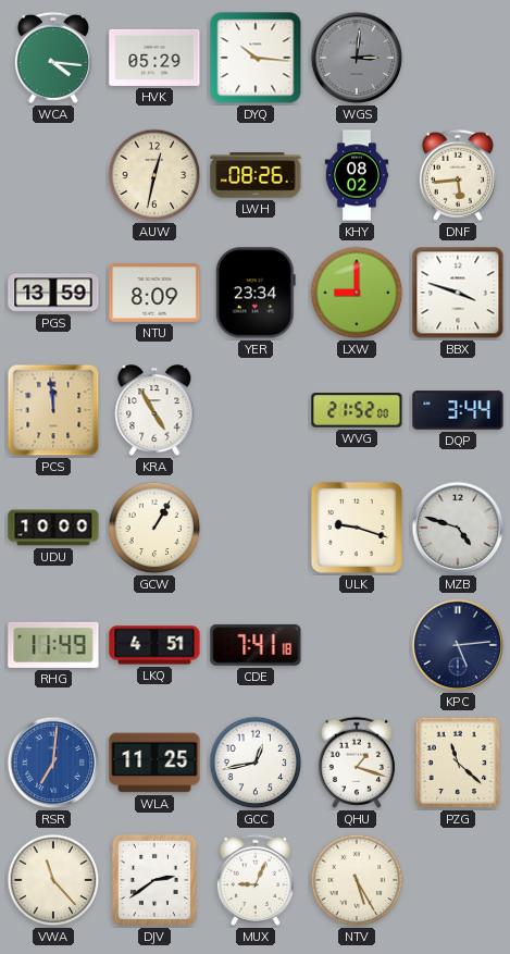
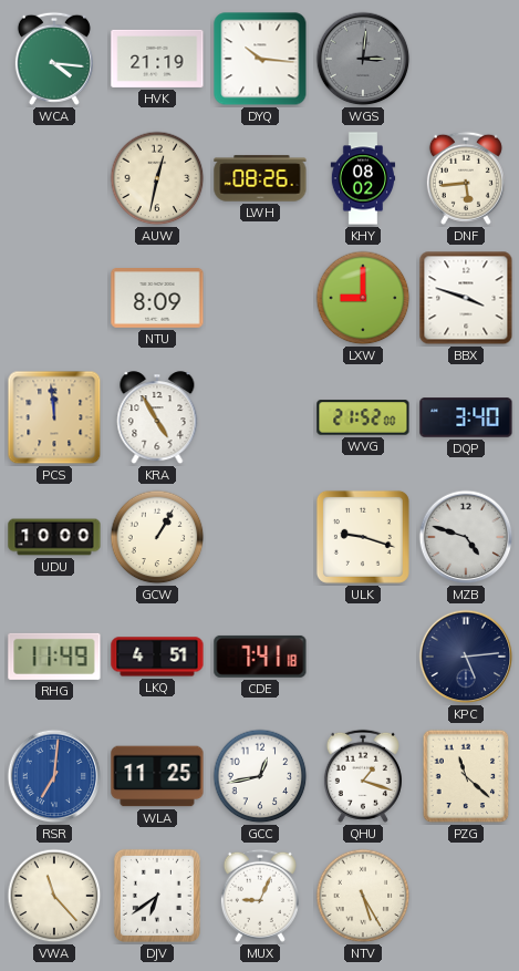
HVK: 05:29 -> 21:19
PGS: 13:59 -> none
YER: 23:34 -> none
DQP: 3:44 -> 3:40
DJV: 2:39 -> 6:39
